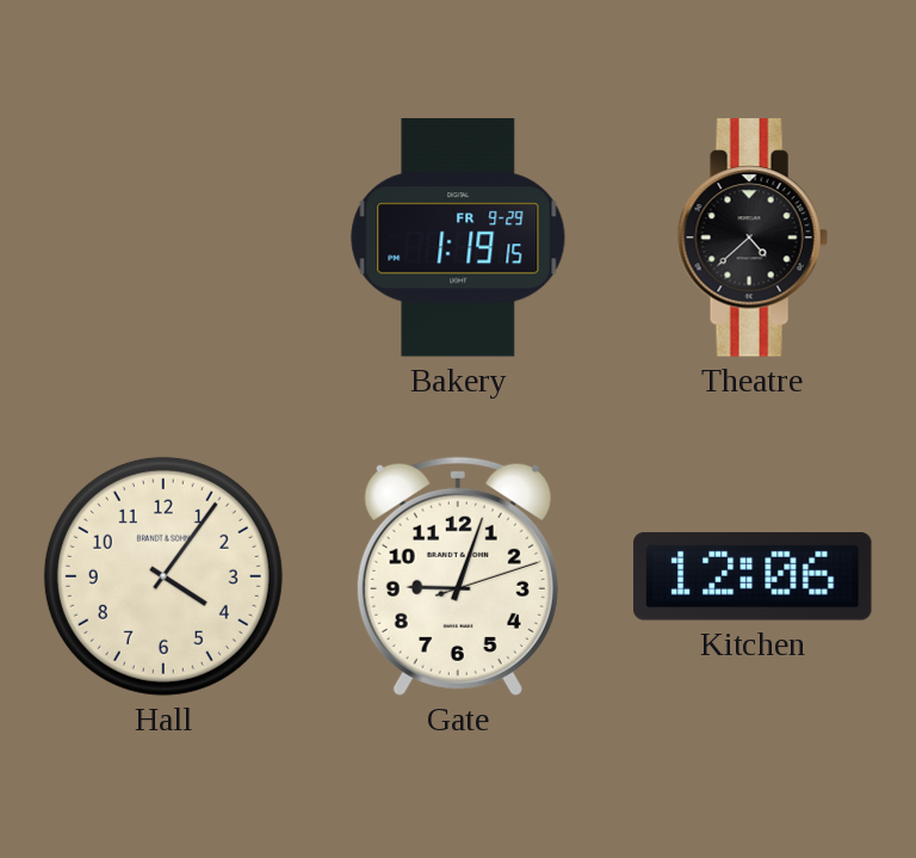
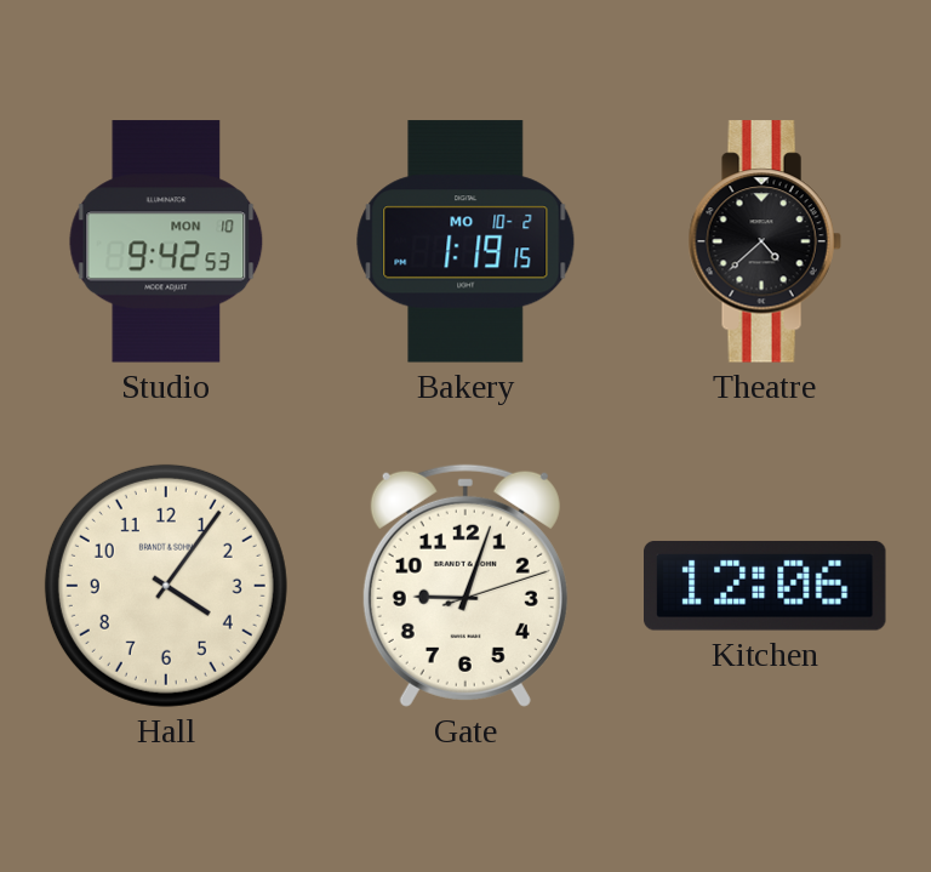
Studio: none -> 9:42
Bakery date: FR 9-29 -> MO 10-2
